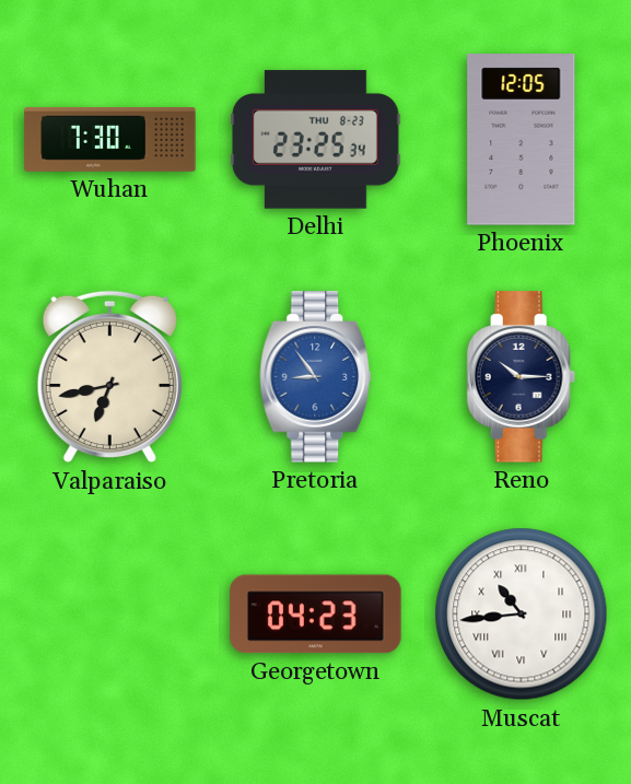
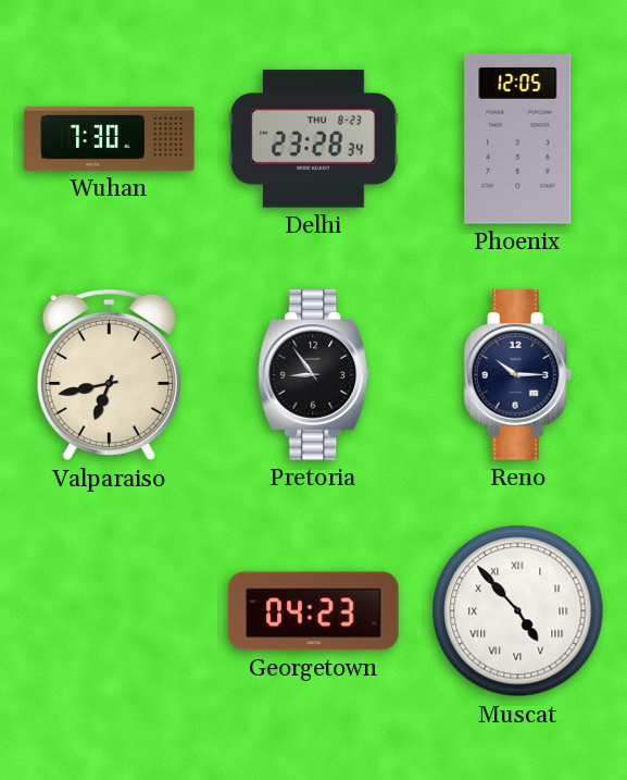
Delhi: 23:25 -> 23:28
Pretoria dial: blue -> black
Muscat: 10:44 -> 4:53
